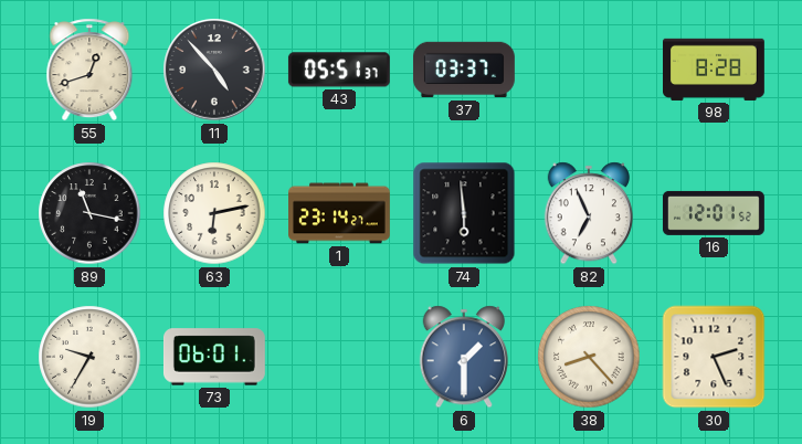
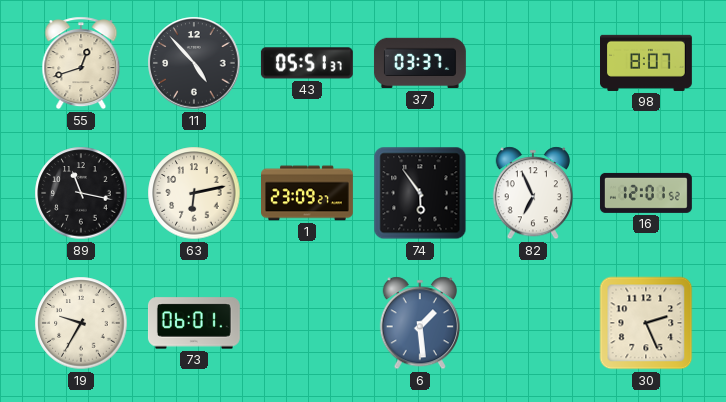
98: 8:28 -> 8:07
1: 23:14 -> 23:09
74: 5:59 -> 5:54
6: 1:30 -> 1:29
38: 8:23 -> none
